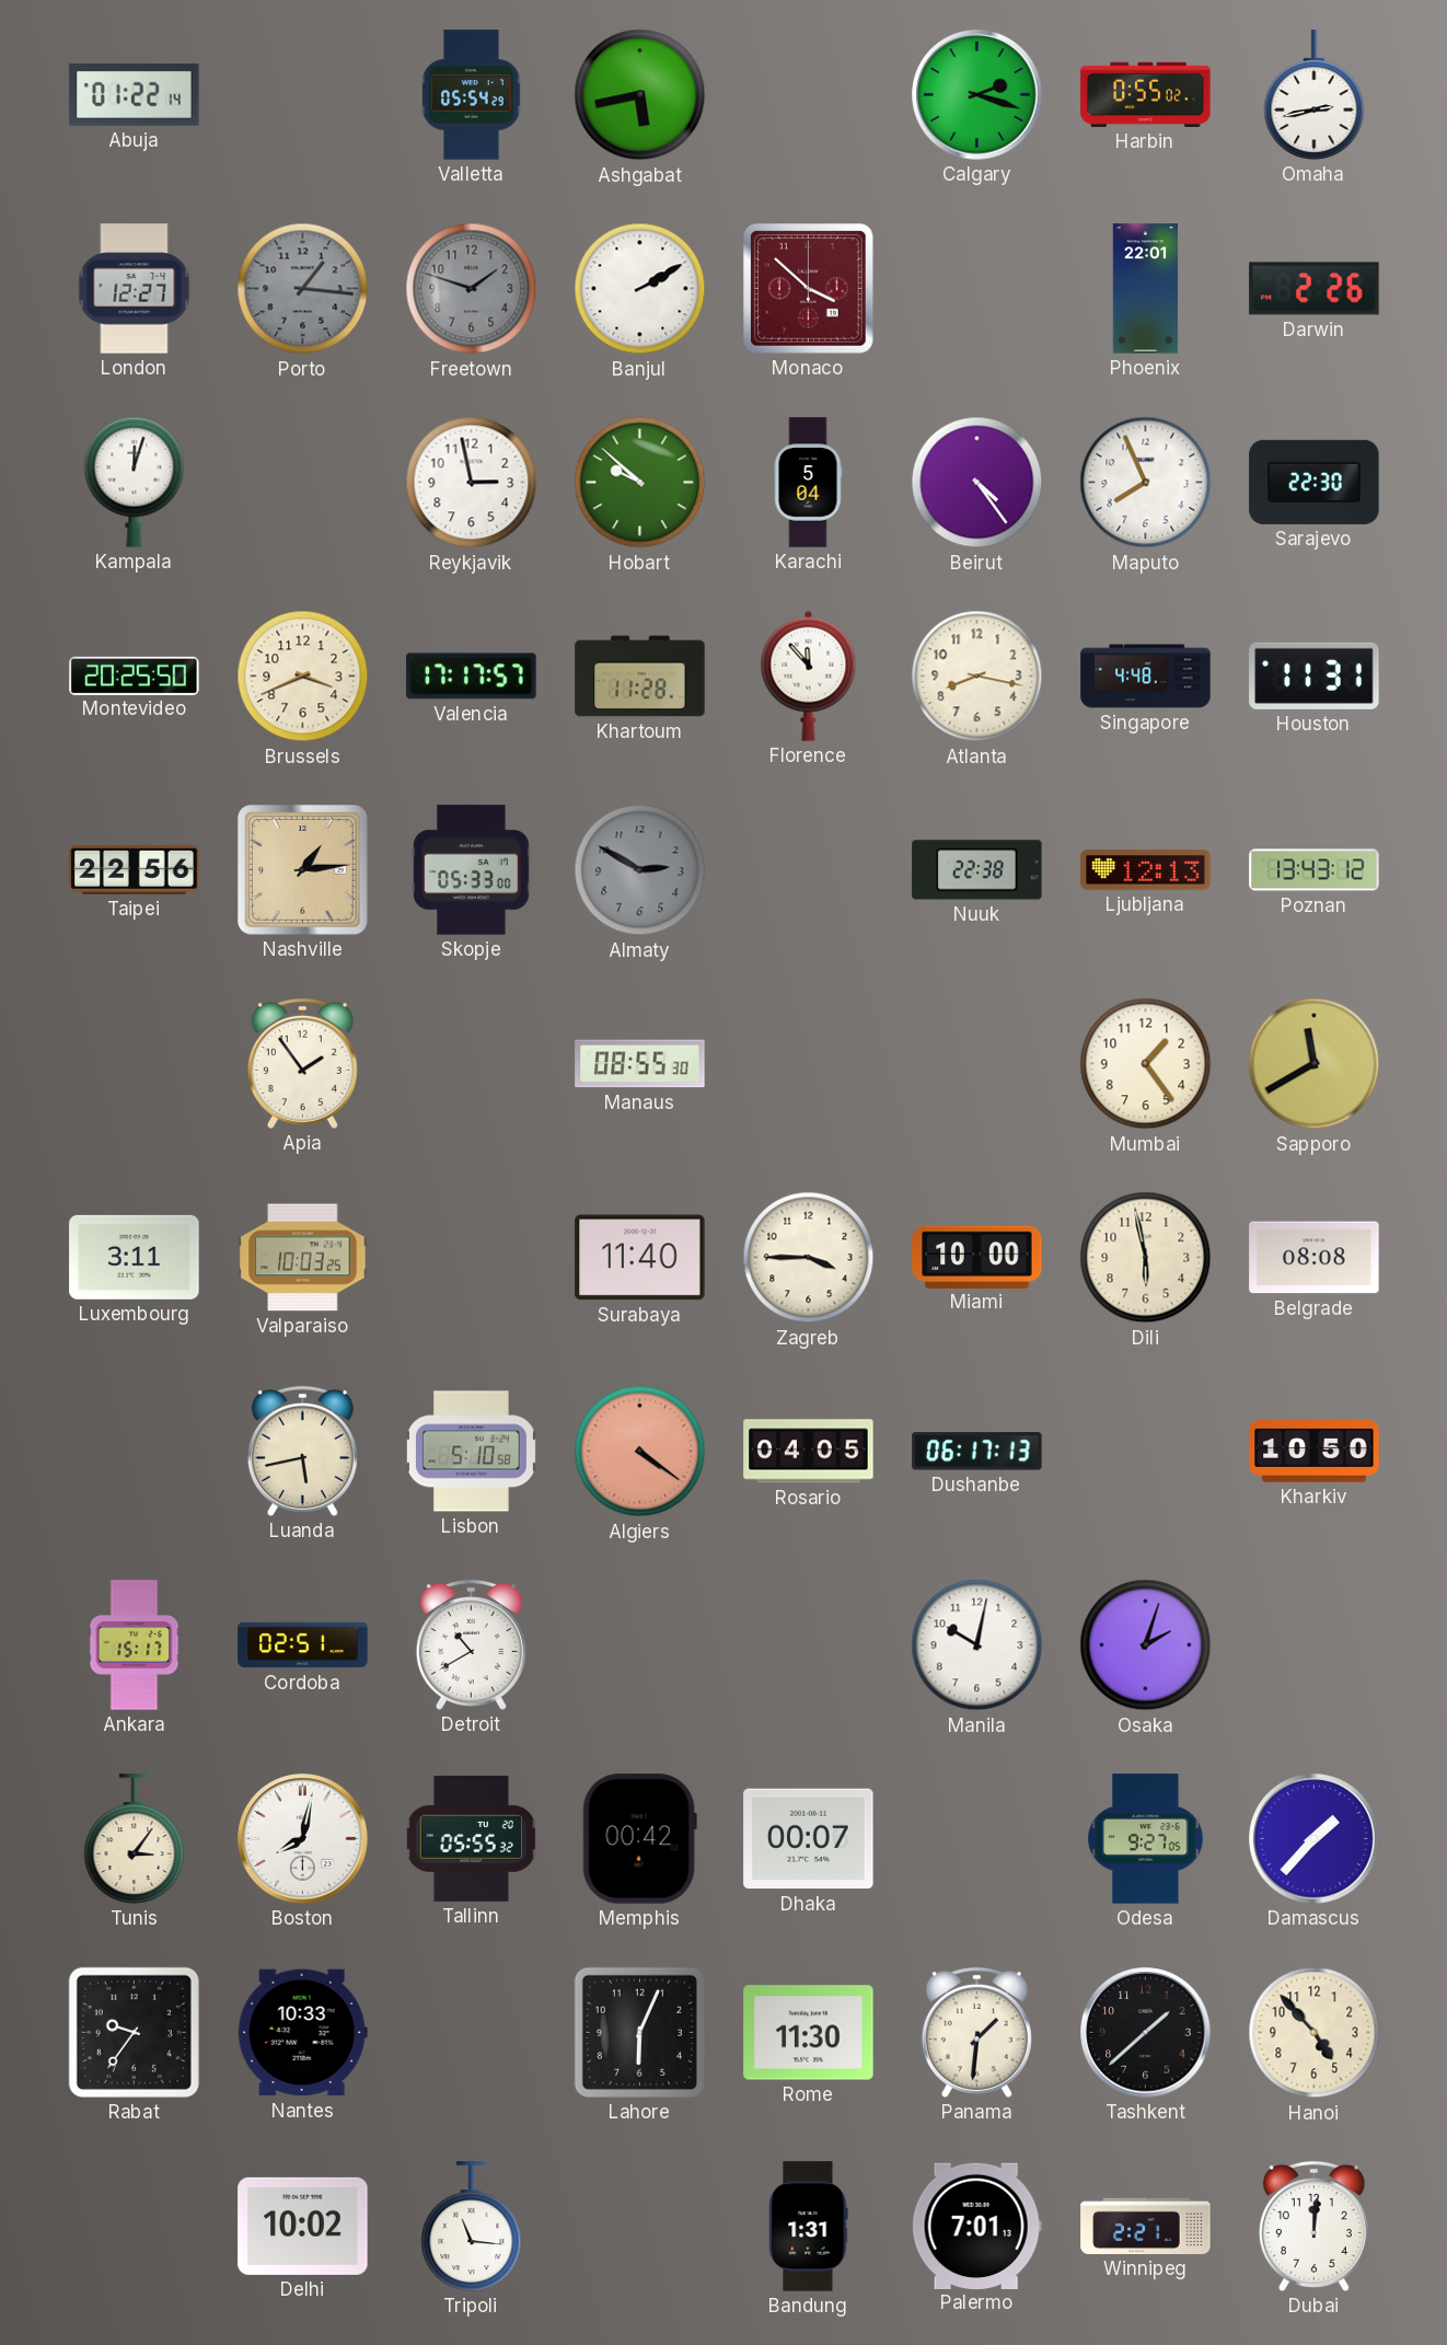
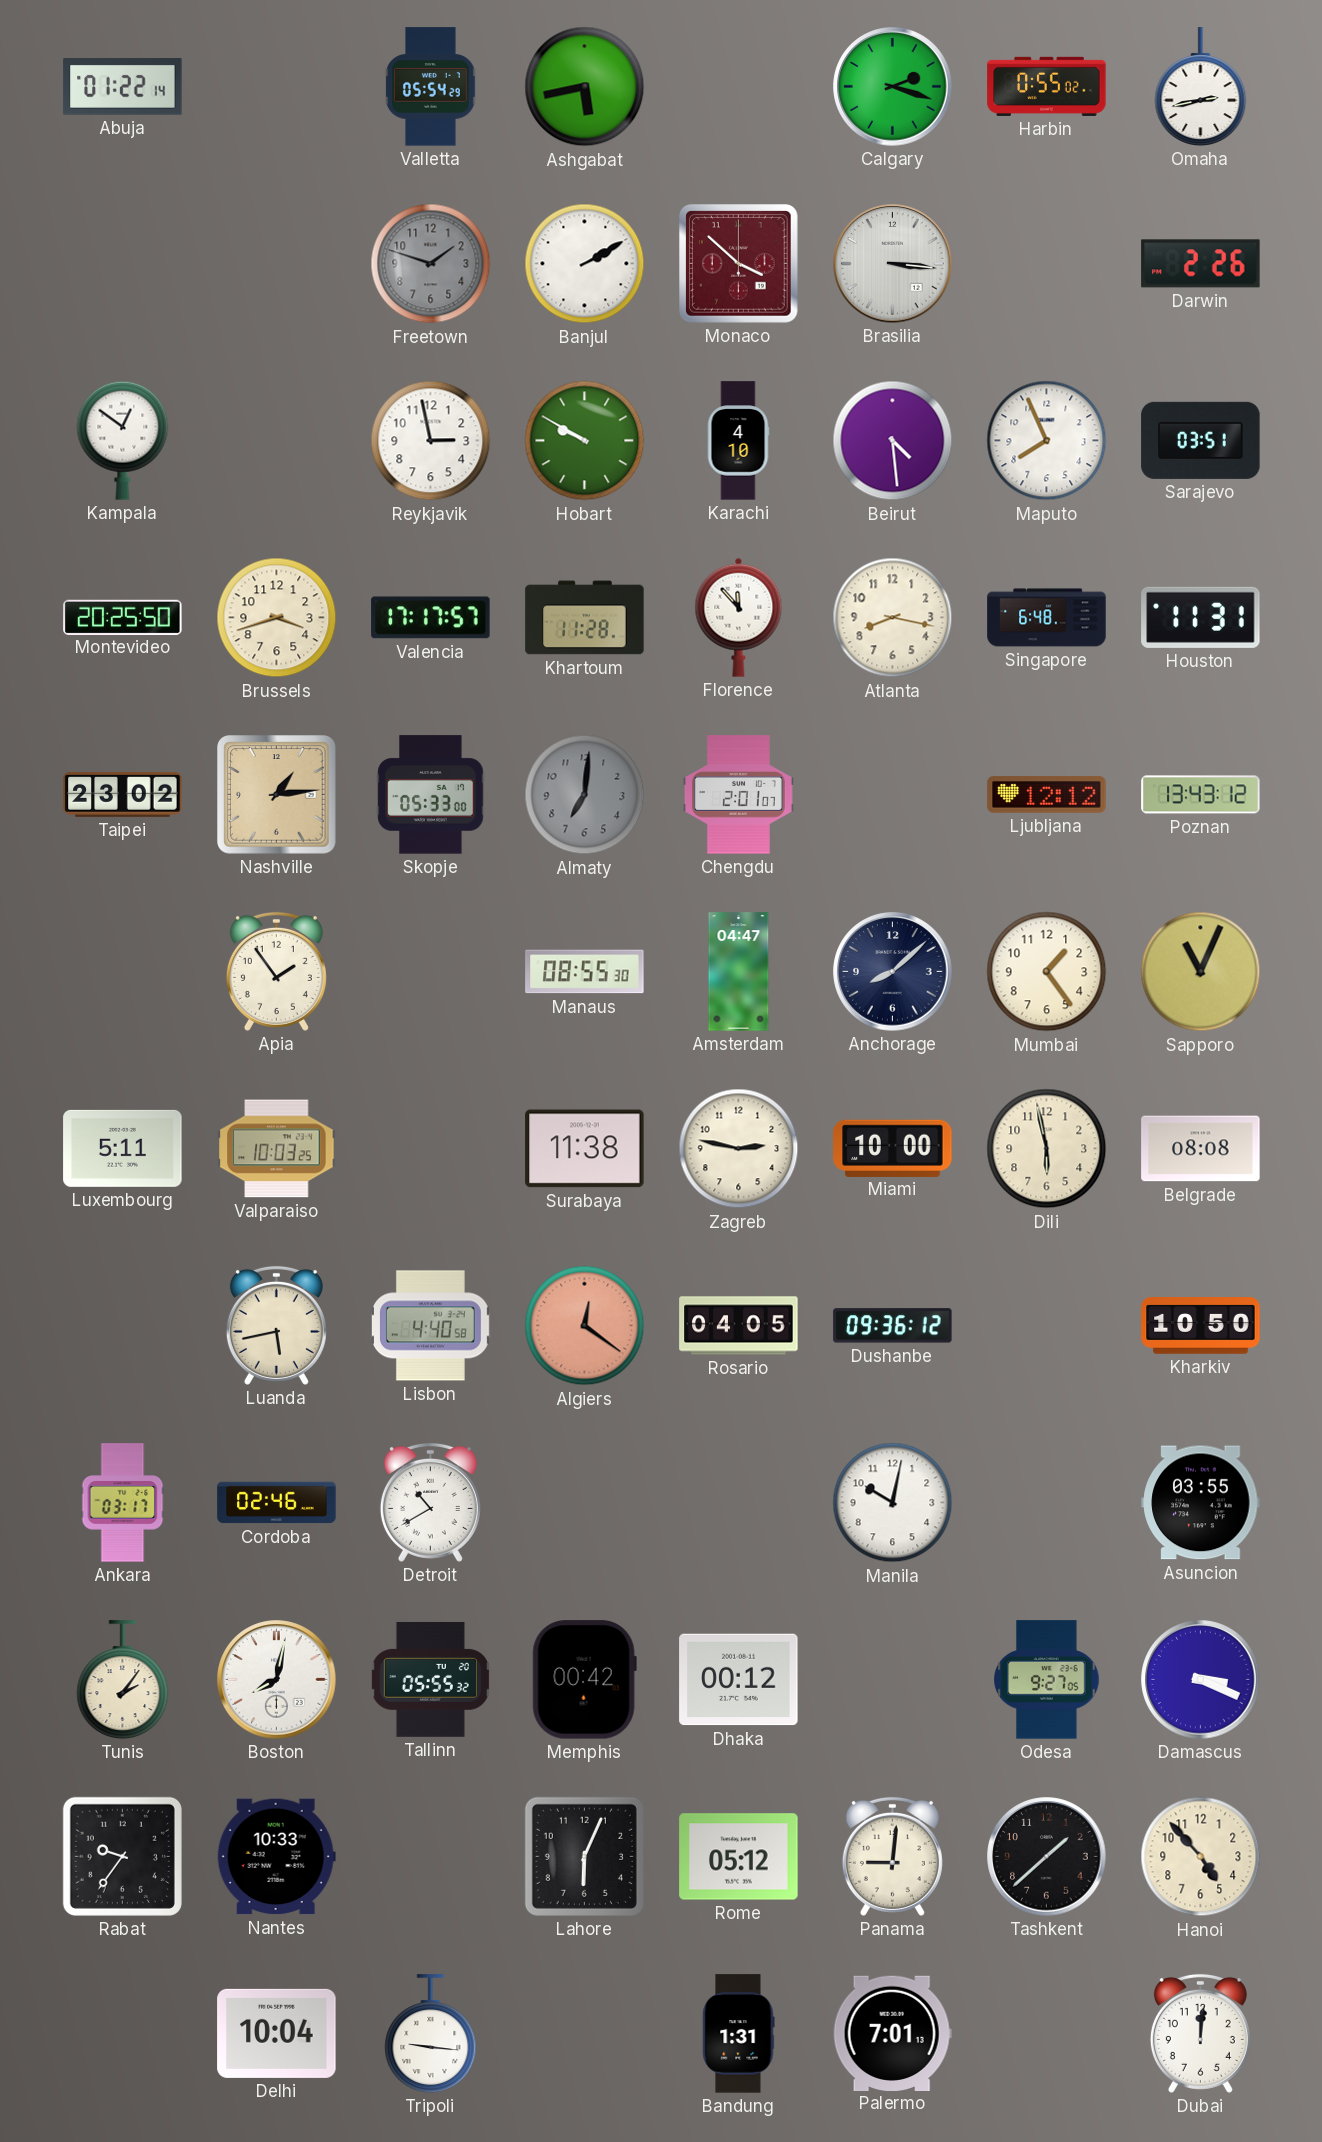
London: 12:27 -> none
Porto: 1:16 -> none
Brasilia: none -> 3:16
Phoenix: 22:01 -> none
Kampala: 12:03 -> 12:51
Hobart: 9:52 -> 9:50
Karachi: 5:04 -> 4:10
Beirut: 4:24 -> 4:29
Sarajevo: 22:30 -> 03:51
Brussels: 3:41 -> 3:42
Singapore: 4:48 -> 6:48
Taipei: 22:56 -> 23:02
Almaty: 2:50 -> 7:01
Chengdu: none -> 2:01
Nuuk: 22:38 -> none
Ljubljana: 12:13 -> 12:12
Amsterdam: none -> 04:47
Anchorage: none -> 8:08
Sapporo: 11:40 -> 11:04
Luxembourg: 3:11 -> 5:11
Surabaya: 11:40 -> 11:38
Zagreb: 3:45 -> 2:47
Lisbon: 5:10 -> 4:40
Algiers: 4:21 -> 12:21
Dushanbe: 06:17 -> 09:36
Ankara: 15:17 -> 03:17
Cordoba: 02:51 -> 02:46
Osaka: 2:03 -> none
Asuncion: none -> 03:55
Tunis: 3:06 -> 2:06
Dhaka: 00:07 -> 00:12
Damascus: 1:37 -> 3:19
Rome: 11:30 -> 05:12
Panama: 1:31 -> 9:01
Delhi: 10:02 -> 10:04
Tripoli: 11:16 -> 9:16
Winnipeg: 2:21 -> none
